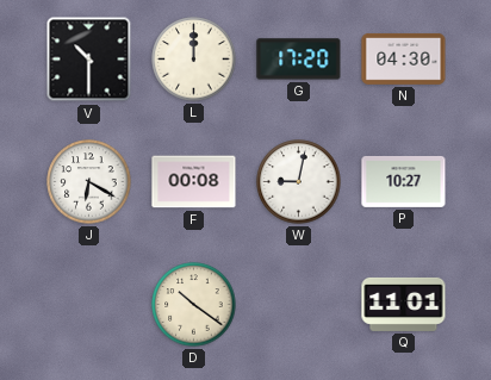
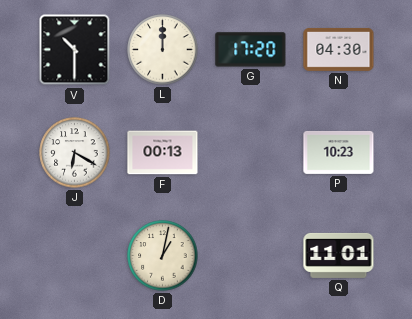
F: 00:08 -> 00:13
W: 9:02 -> none
P: 10:27 -> 10:23
D: 10:21 -> 1:02
